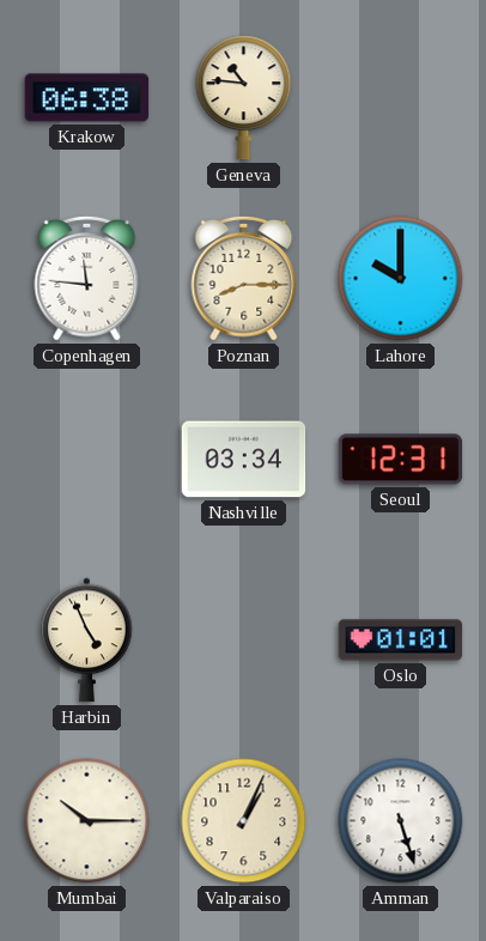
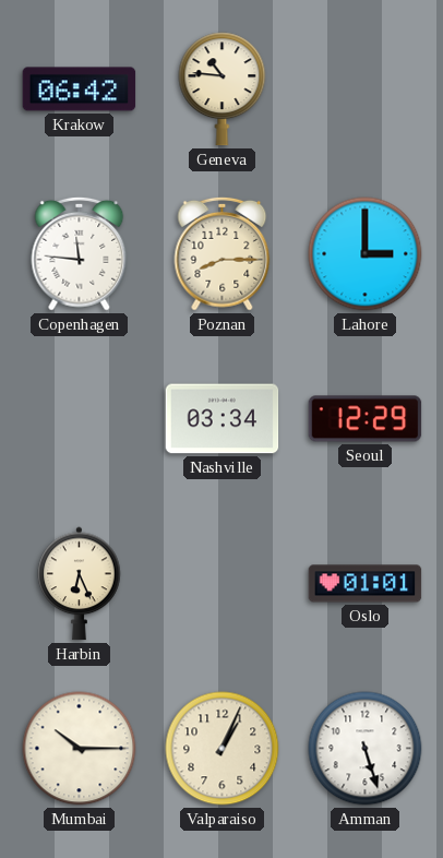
Krakow: 06:38 -> 06:42
Lahore: 10:00 -> 3:00
Seoul: 12:31 -> 12:29
Harbin: 4:56 -> 6:26
